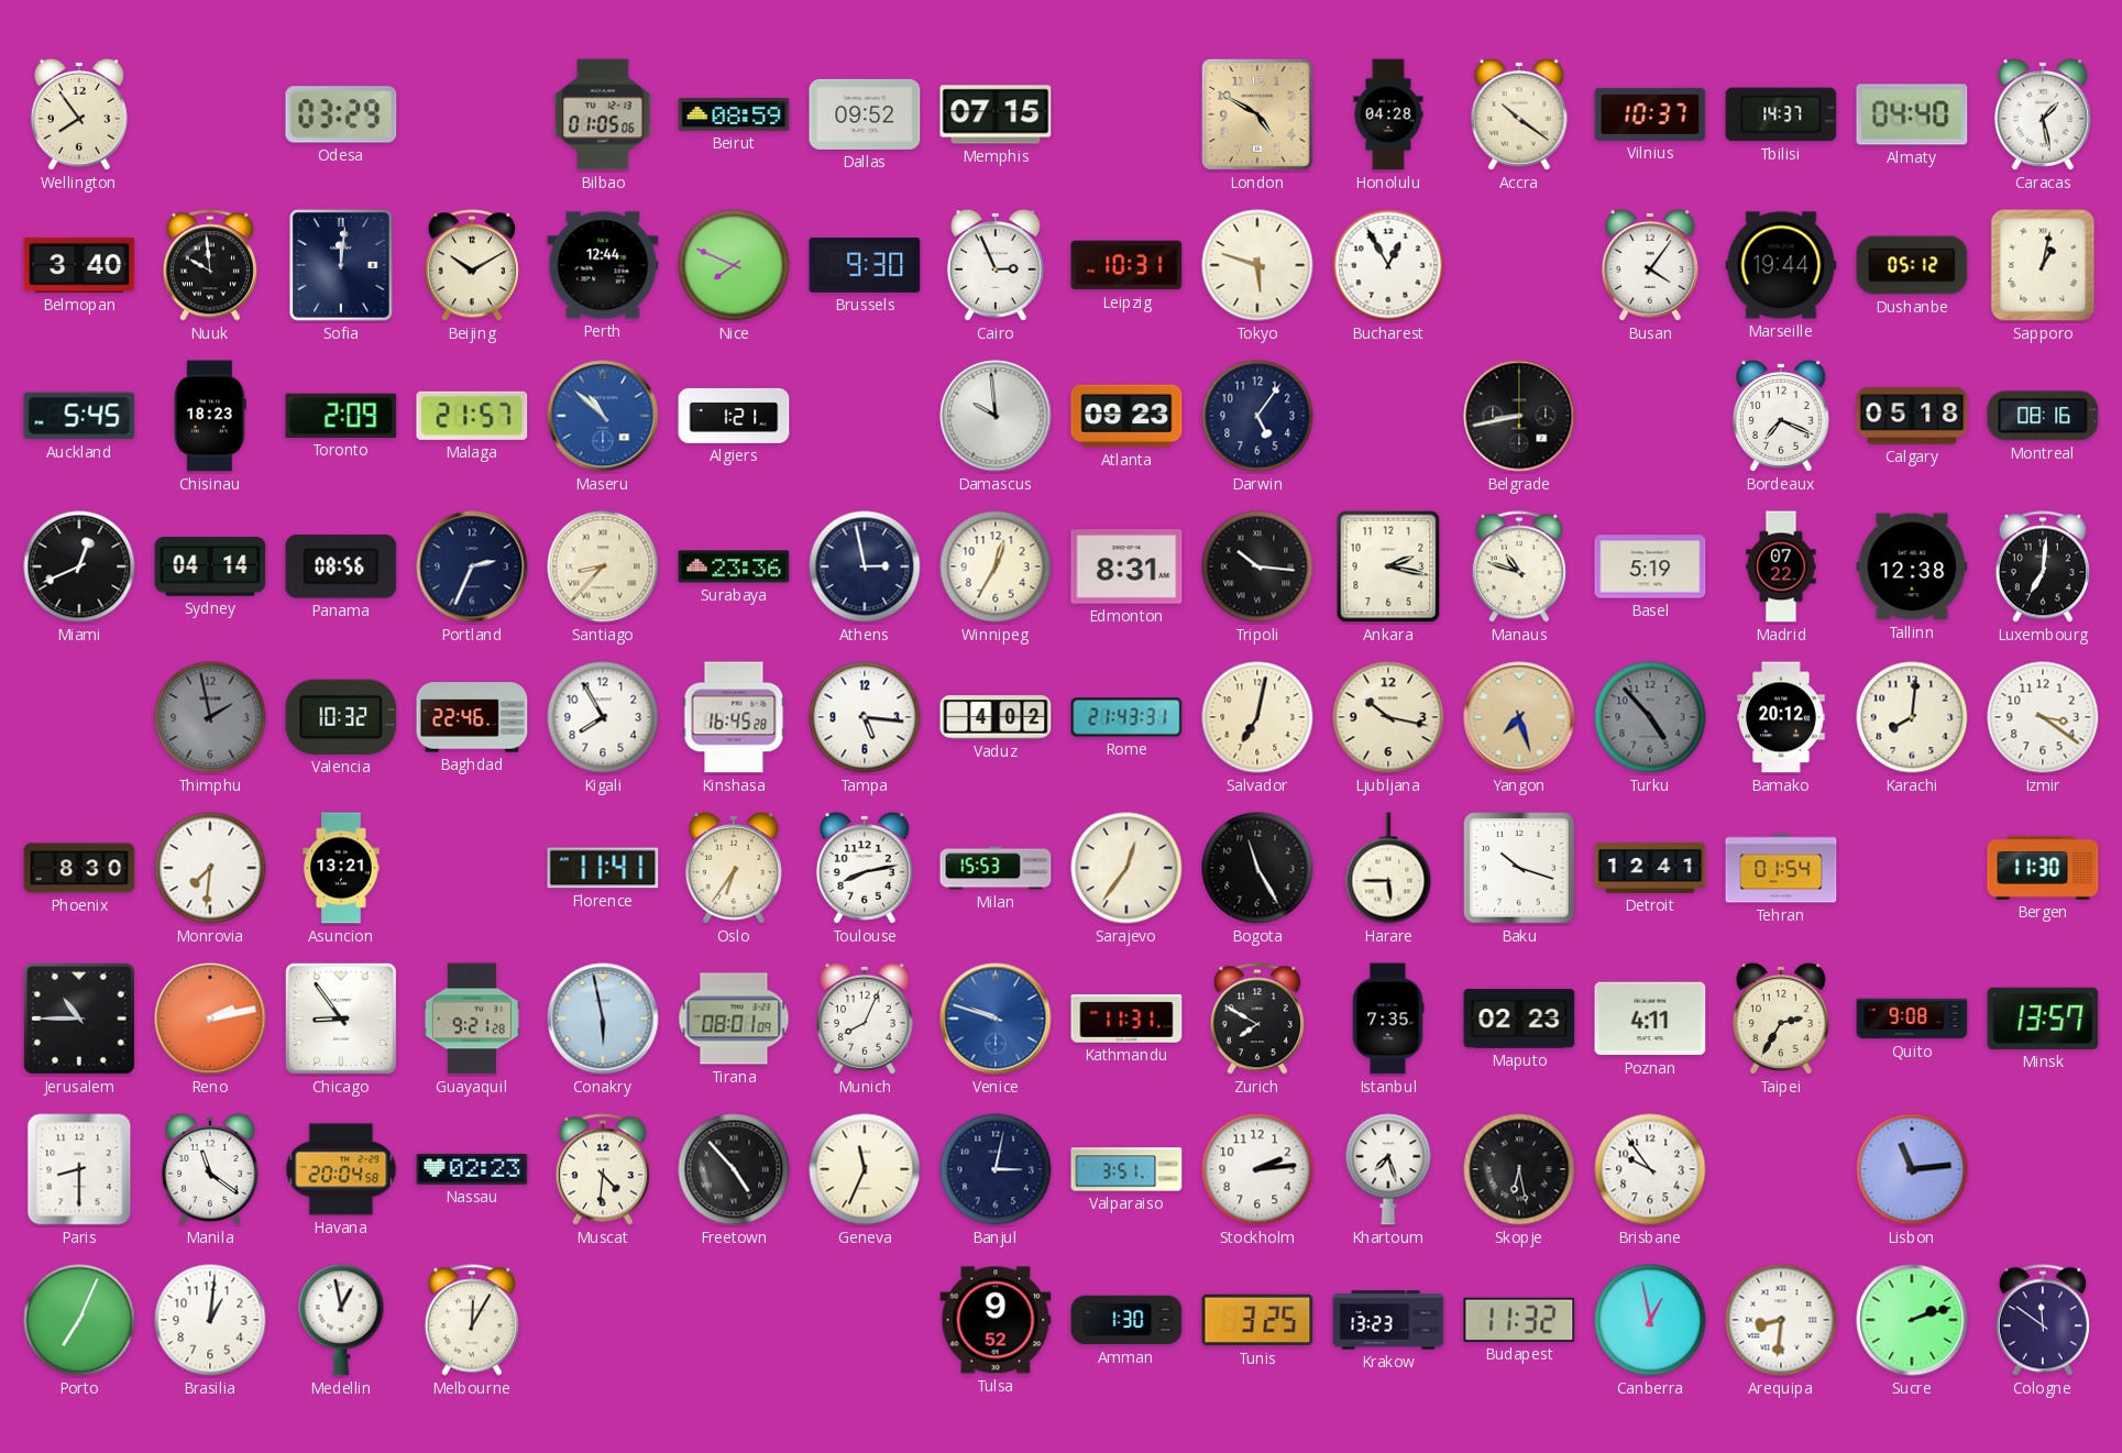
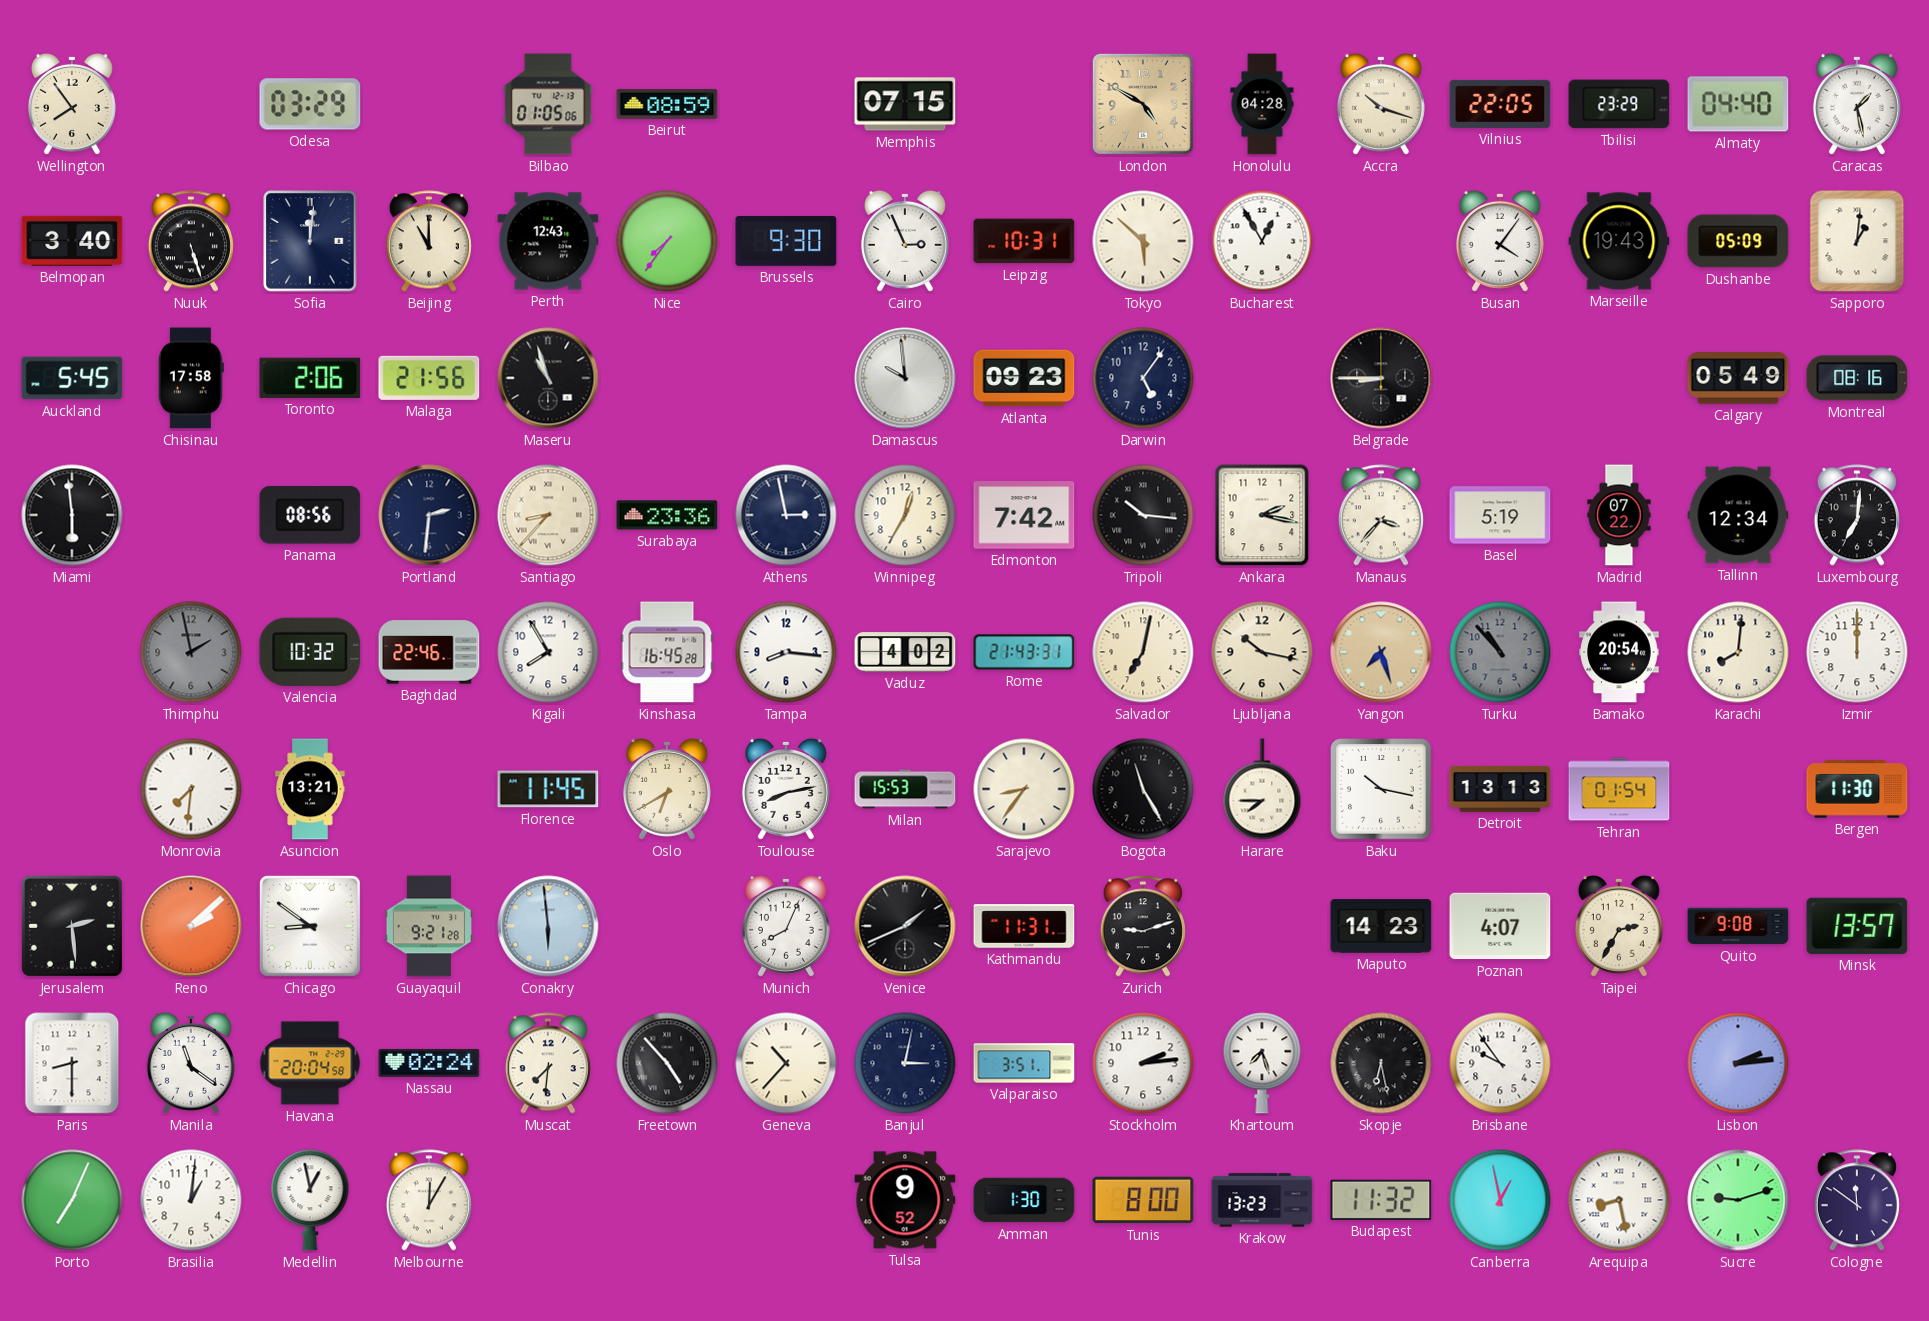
Dallas: 09:52 -> none
Accra: 10:21 -> 10:18
Vilnius: 10:37 -> 22:05
Tbilisi: 14:37 -> 23:29
Nuuk: 9:59 -> 5:27
Beijing: 10:10 -> 11:00
Perth: 12:44 -> 12:43
Nice: 7:49 -> 7:36
Tokyo: 5:48 -> 5:52
Marseille: 19:44 -> 19:43
Dushanbe: 05:12 -> 05:09
Sapporo: 1:02 -> 1:01
Chisinau: 18:23 -> 17:58
Toronto: 2:09 -> 2:06
Malaga: 21:57 -> 21:56
Maseru: 10:52 -> 10:57
Maseru dial: blue -> black
Algiers: 1:21 -> none
Belgrade: 8:43 -> 8:45
Bordeaux: 7:19 -> none
Calgary: 05:18 -> 05:49
Miami: 12:41 -> 5:59
Sydney: 04:14 -> none
Portland: 2:34 -> 2:31
Edmonton: 8:31 -> 7:42
Manaus: 10:48 -> 3:37
Tallinn: 12:38 -> 12:34
Tampa: 5:16 -> 8:16
Turku: 4:53 -> 10:53
Bamako: 20:12 -> 20:54
Izmir: 3:21 -> 12:00
Phoenix: 8:30 -> none
Florence: 11:41 -> 11:45
Oslo: 6:36 -> 6:40
Sarajevo: 12:36 -> 8:36
Harare: 5:45 -> 7:45
Baku: 10:18 -> 10:17
Detroit: 12:41 -> 13:13
Jerusalem: 10:45 -> 2:29
Reno: 2:13 -> 2:08
Chicago: 8:54 -> 8:51
Conakry: 5:58 -> 5:59
Tirana: 08:01 -> none
Venice: 9:48 -> 1:41
Venice dial: blue -> black
Zurich: 7:50 -> 9:12
Istanbul: 7:35 -> none
Maputo: 02:23 -> 14:23
Poznan: 4:11 -> 4:07
Nassau: 02:23 -> 02:24
Muscat: 4:31 -> 7:31
Geneva: 11:34 -> 10:37
Lisbon: 11:14 -> 2:14
Tunis: 3:25 -> 8:00
Arequipa: 8:31 -> 8:28
Sucre: 2:12 -> 9:12
